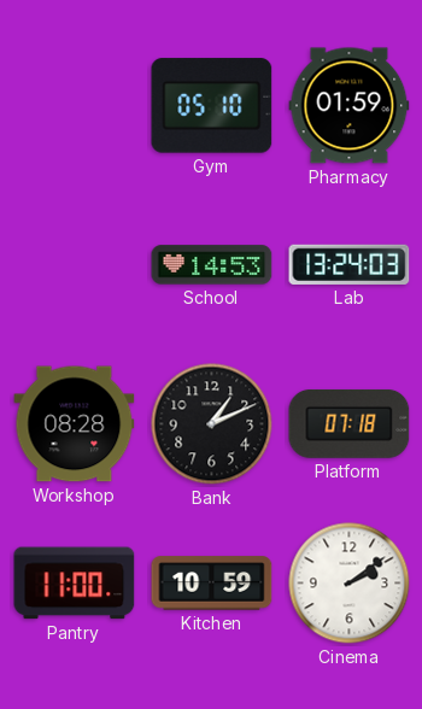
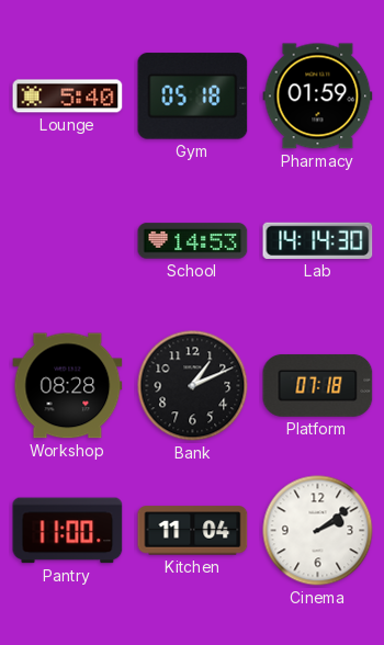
Lounge: none -> 5:40
Gym: 05:10 -> 05:18
Lab: 13:24 -> 14:14
Kitchen: 10:59 -> 11:04
